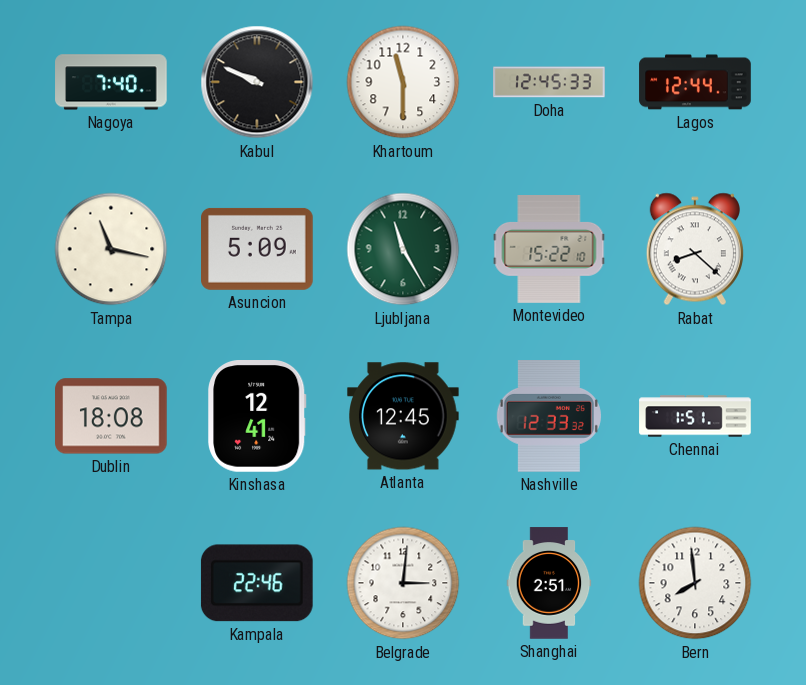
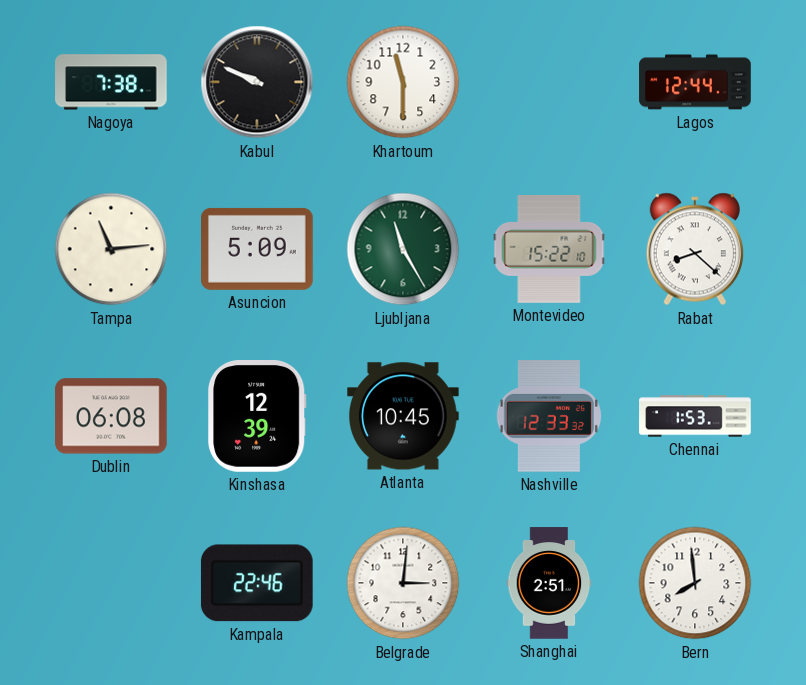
Nagoya: 7:40 -> 7:38
Doha: 12:45 -> none
Tampa: 11:17 -> 11:14
Dublin: 18:08 -> 06:08
Kinshasa: 12:41 -> 12:39
Atlanta: 12:45 -> 10:45
Chennai: 1:51 -> 1:53
